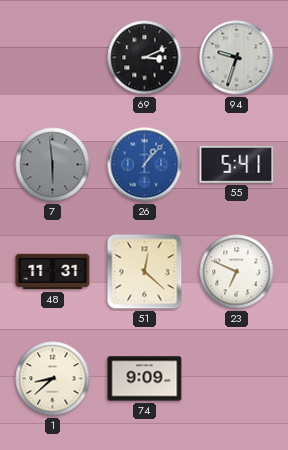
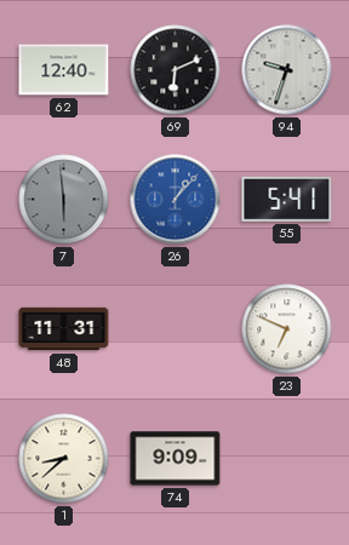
62: none -> 12:40
69: 3:11 -> 6:11
51: 12:22 -> none
